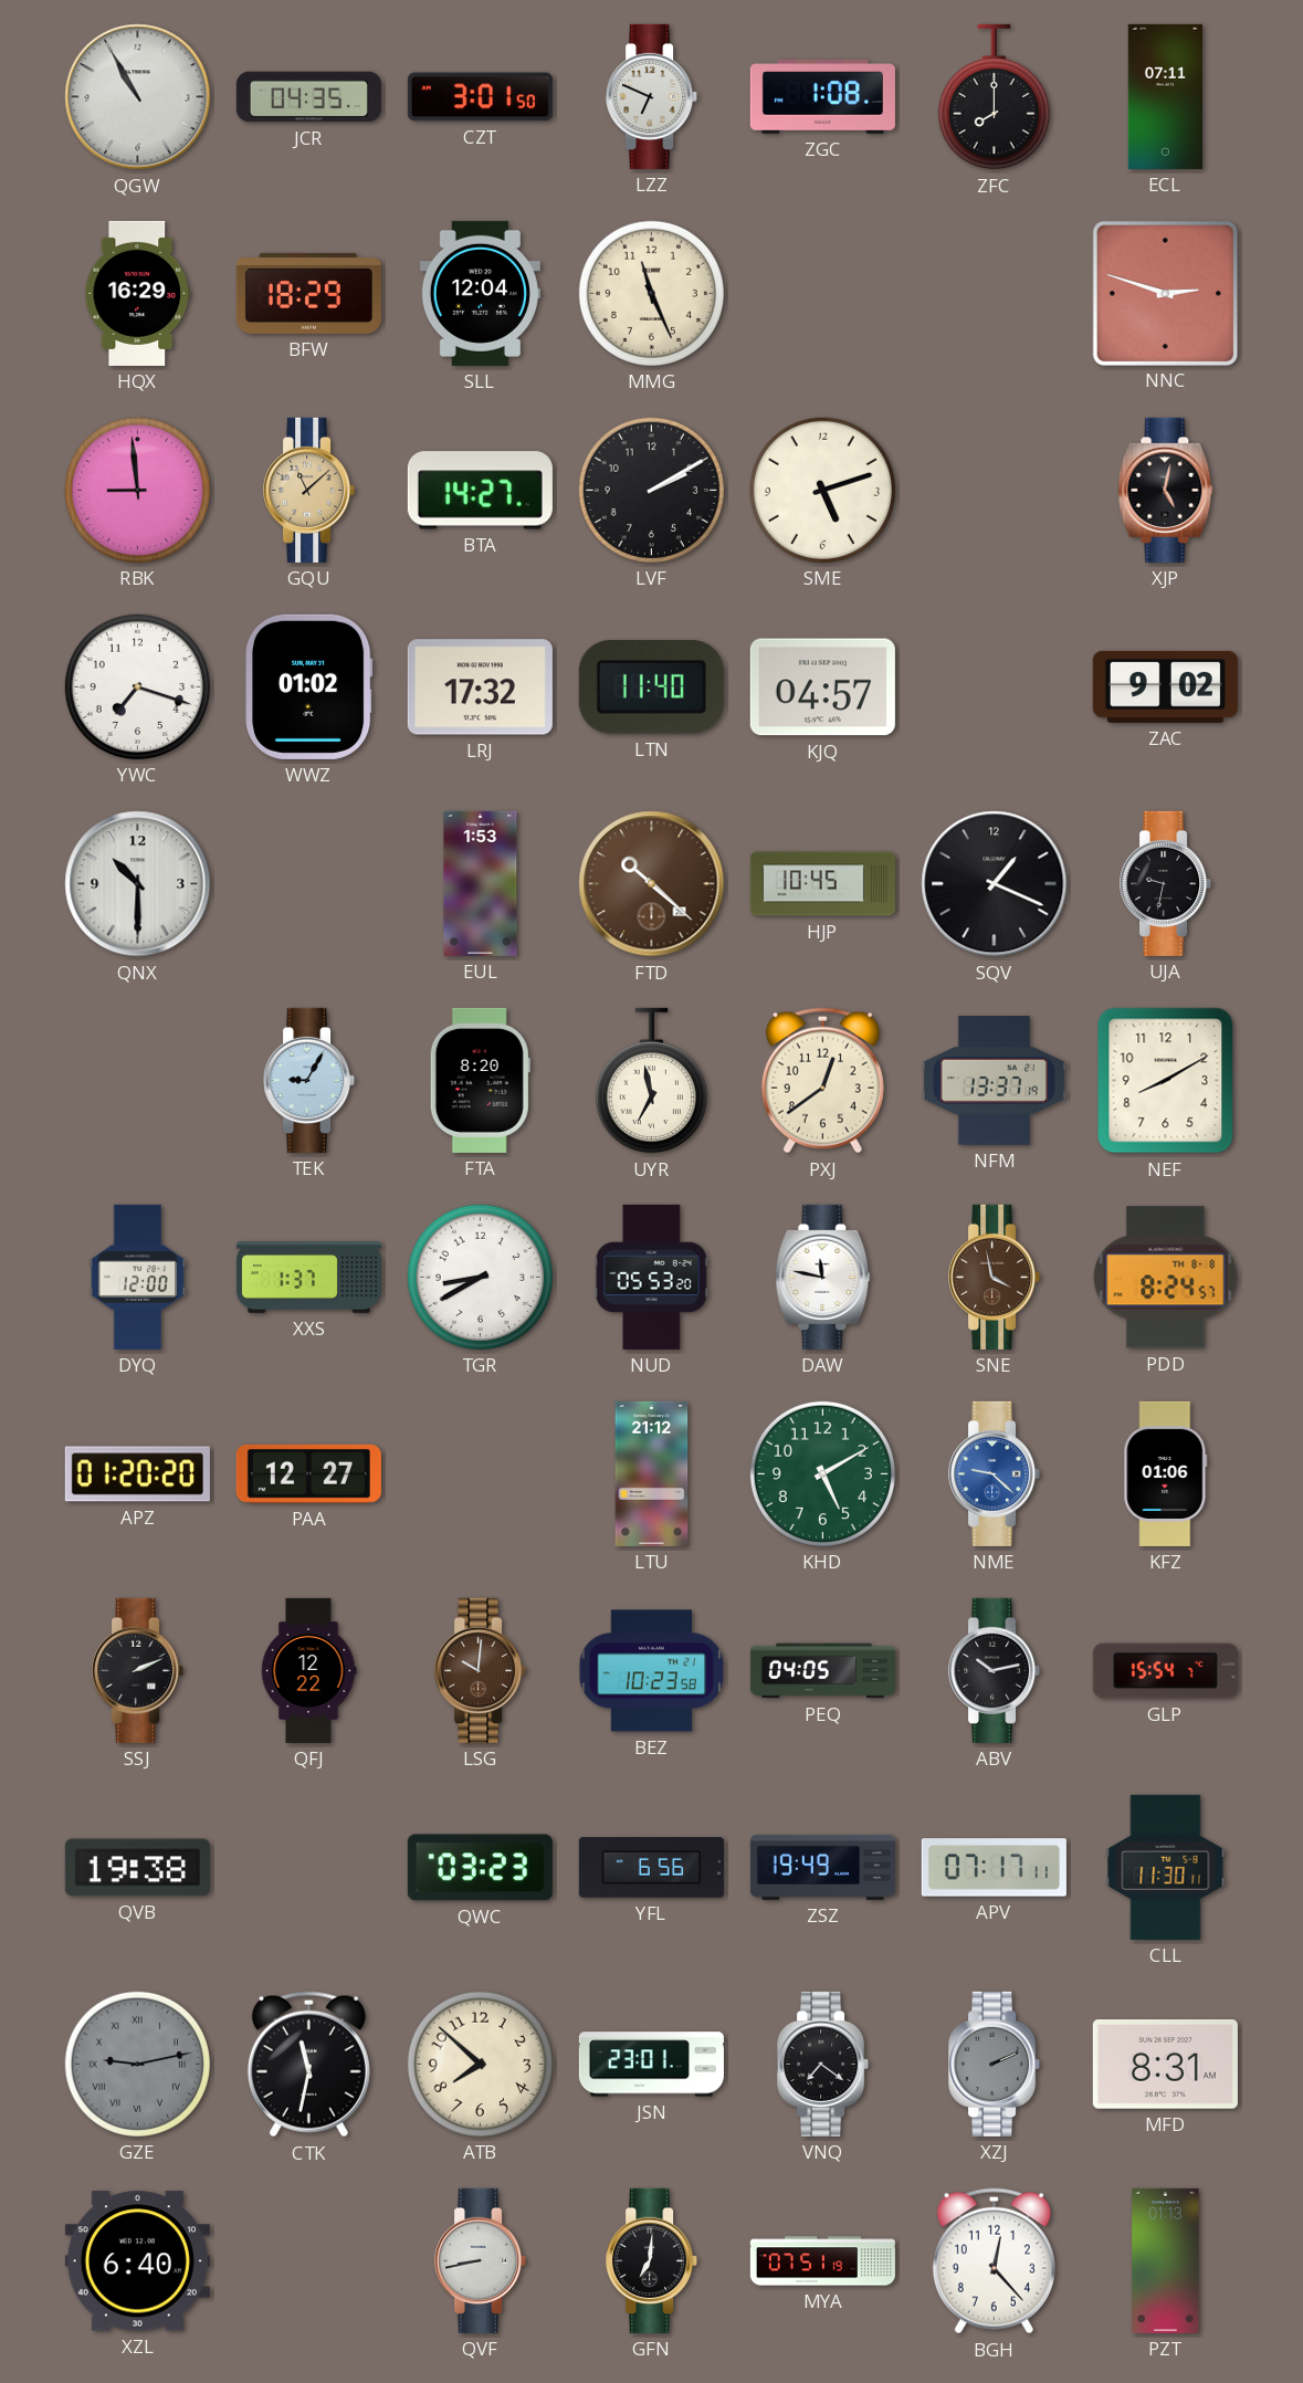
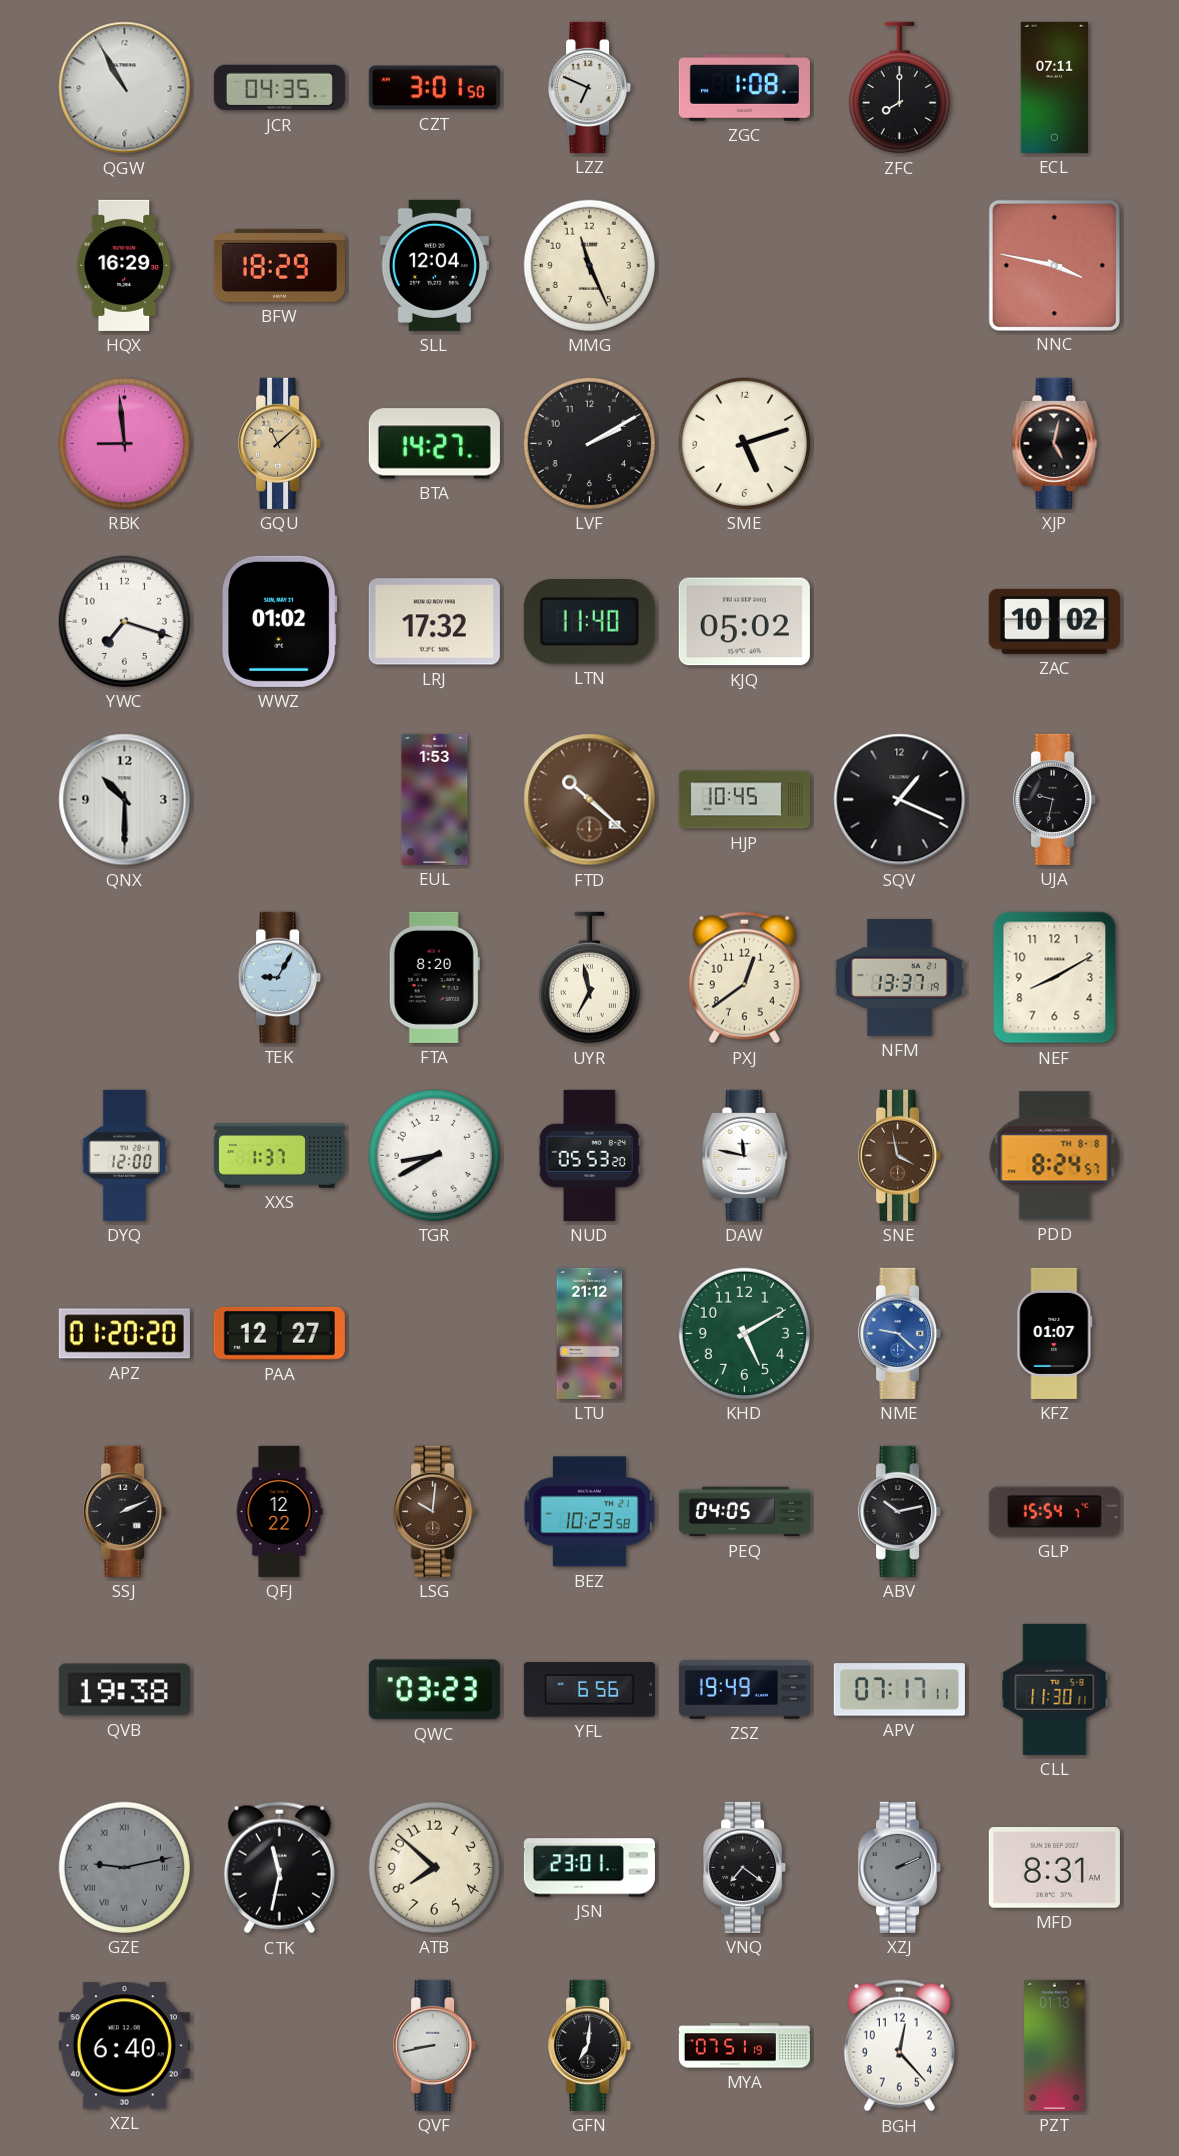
NNC: 2:48 -> 3:47
KJQ: 04:57 -> 05:02
ZAC: 9:02 -> 10:02
KFZ: 01:06 -> 01:07
